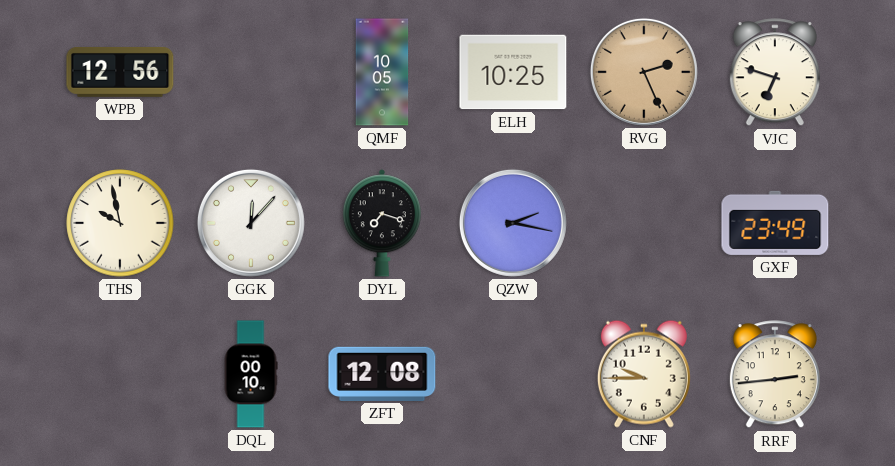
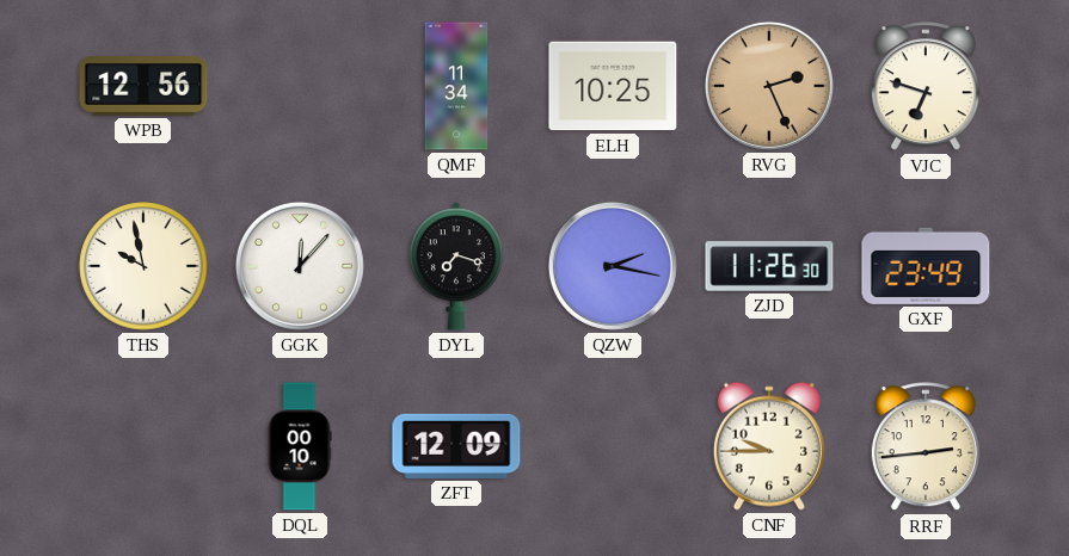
QMF: 10:05 -> 11:34
ZJD: none -> 11:26
ZFT: 12:08 -> 12:09
